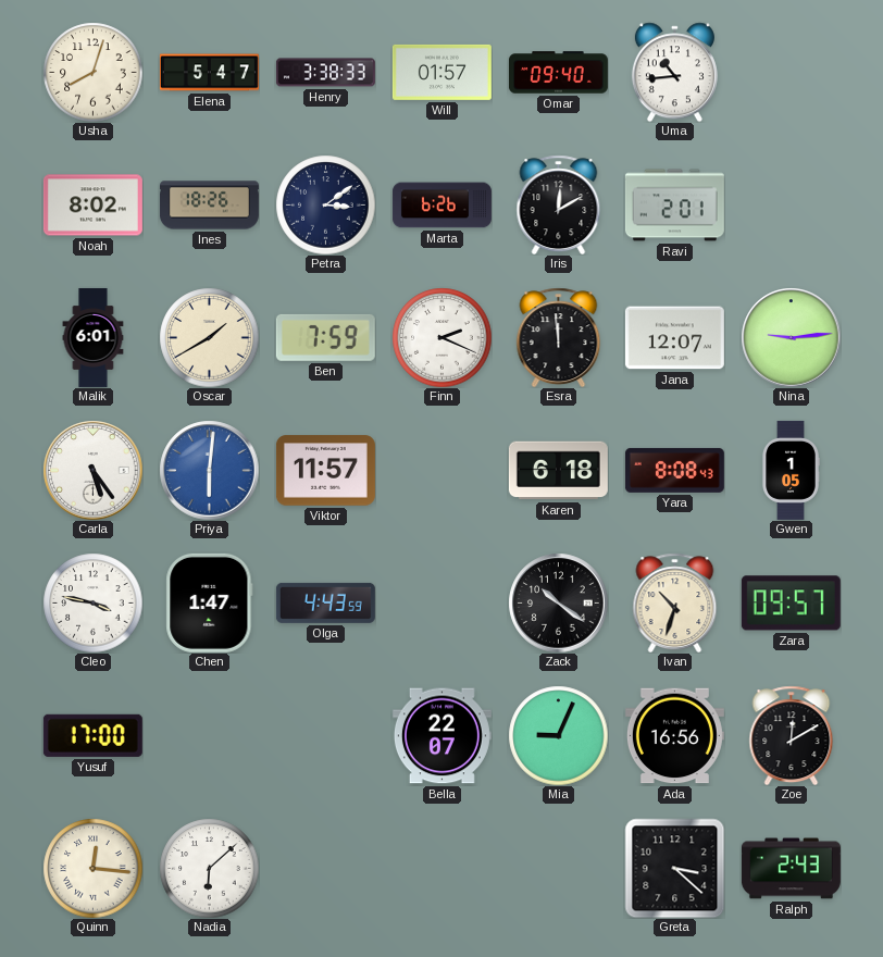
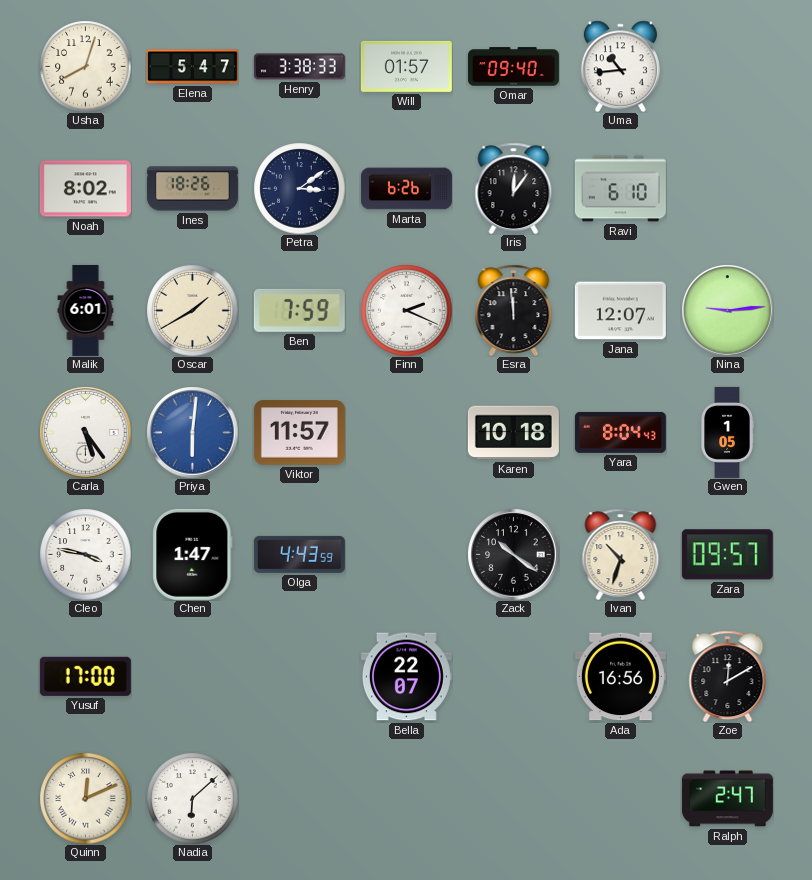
Iris: 12:10 -> 12:06
Ravi: 2:01 -> 6:10
Karen: 6:18 -> 10:18
Yara: 8:08 -> 8:04
Mia: 9:04 -> none
Quinn: 12:16 -> 12:11
Greta: 3:22 -> none
Ralph: 2:43 -> 2:47
